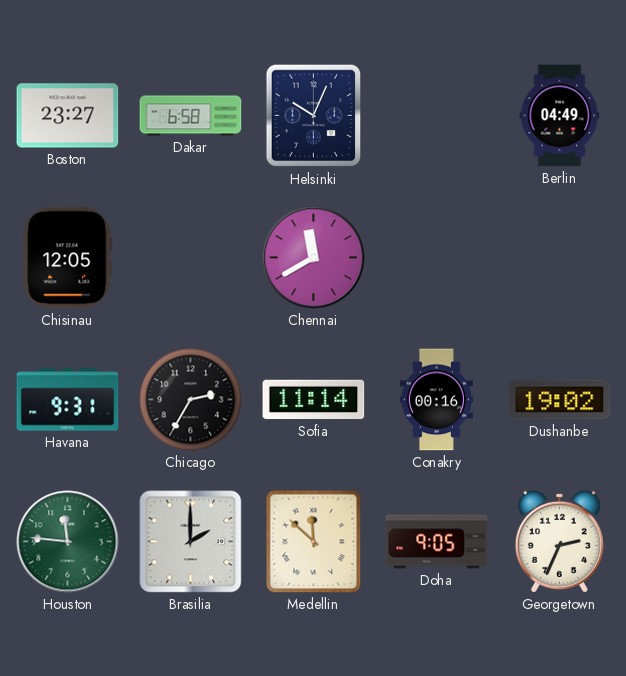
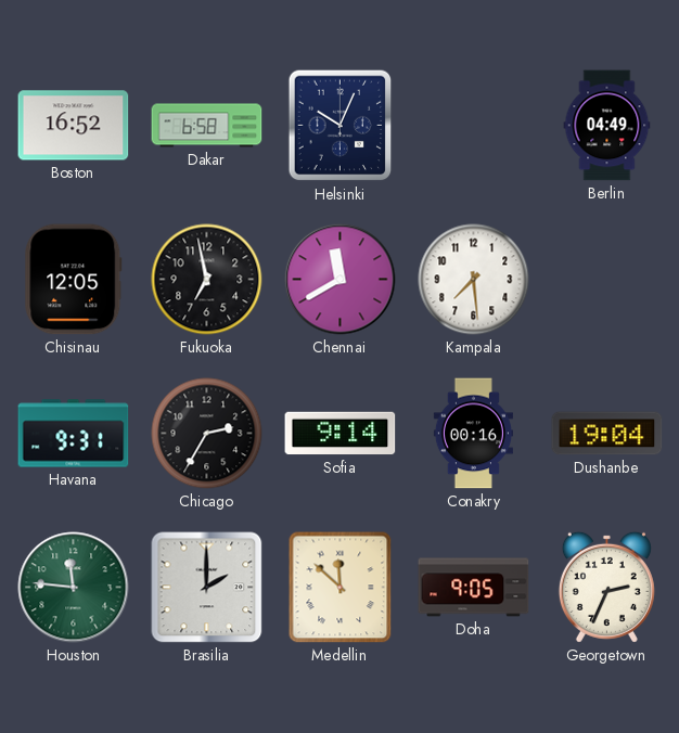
Boston: 23:27 -> 16:52
Fukuoka: none -> 6:58
Kampala: none -> 7:29
Sofia: 11:14 -> 9:14
Dushanbe: 19:02 -> 19:04
